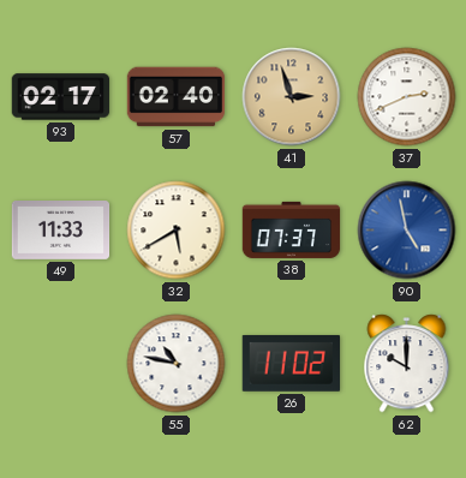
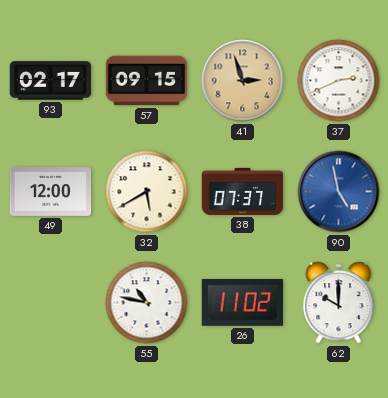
57: 02:40 -> 09:15
49: 11:33 -> 12:00
